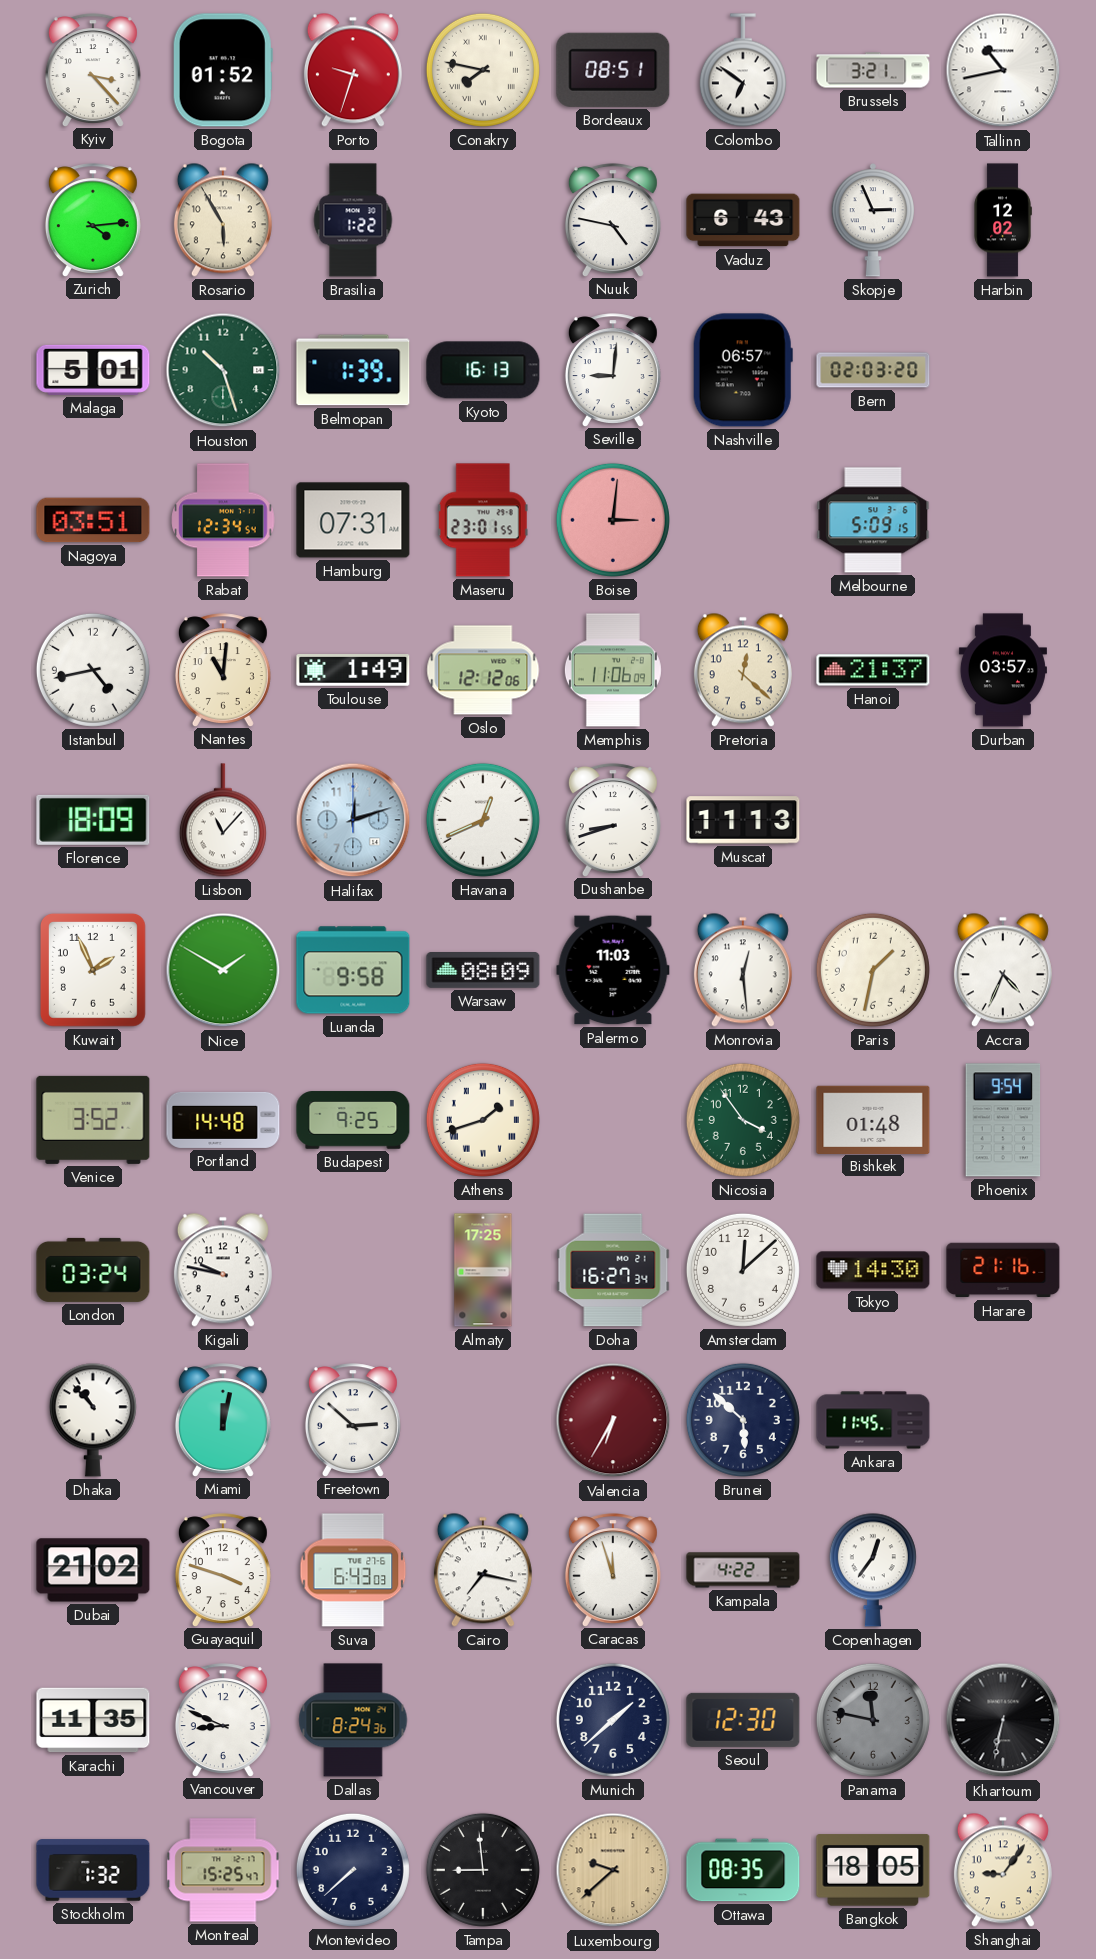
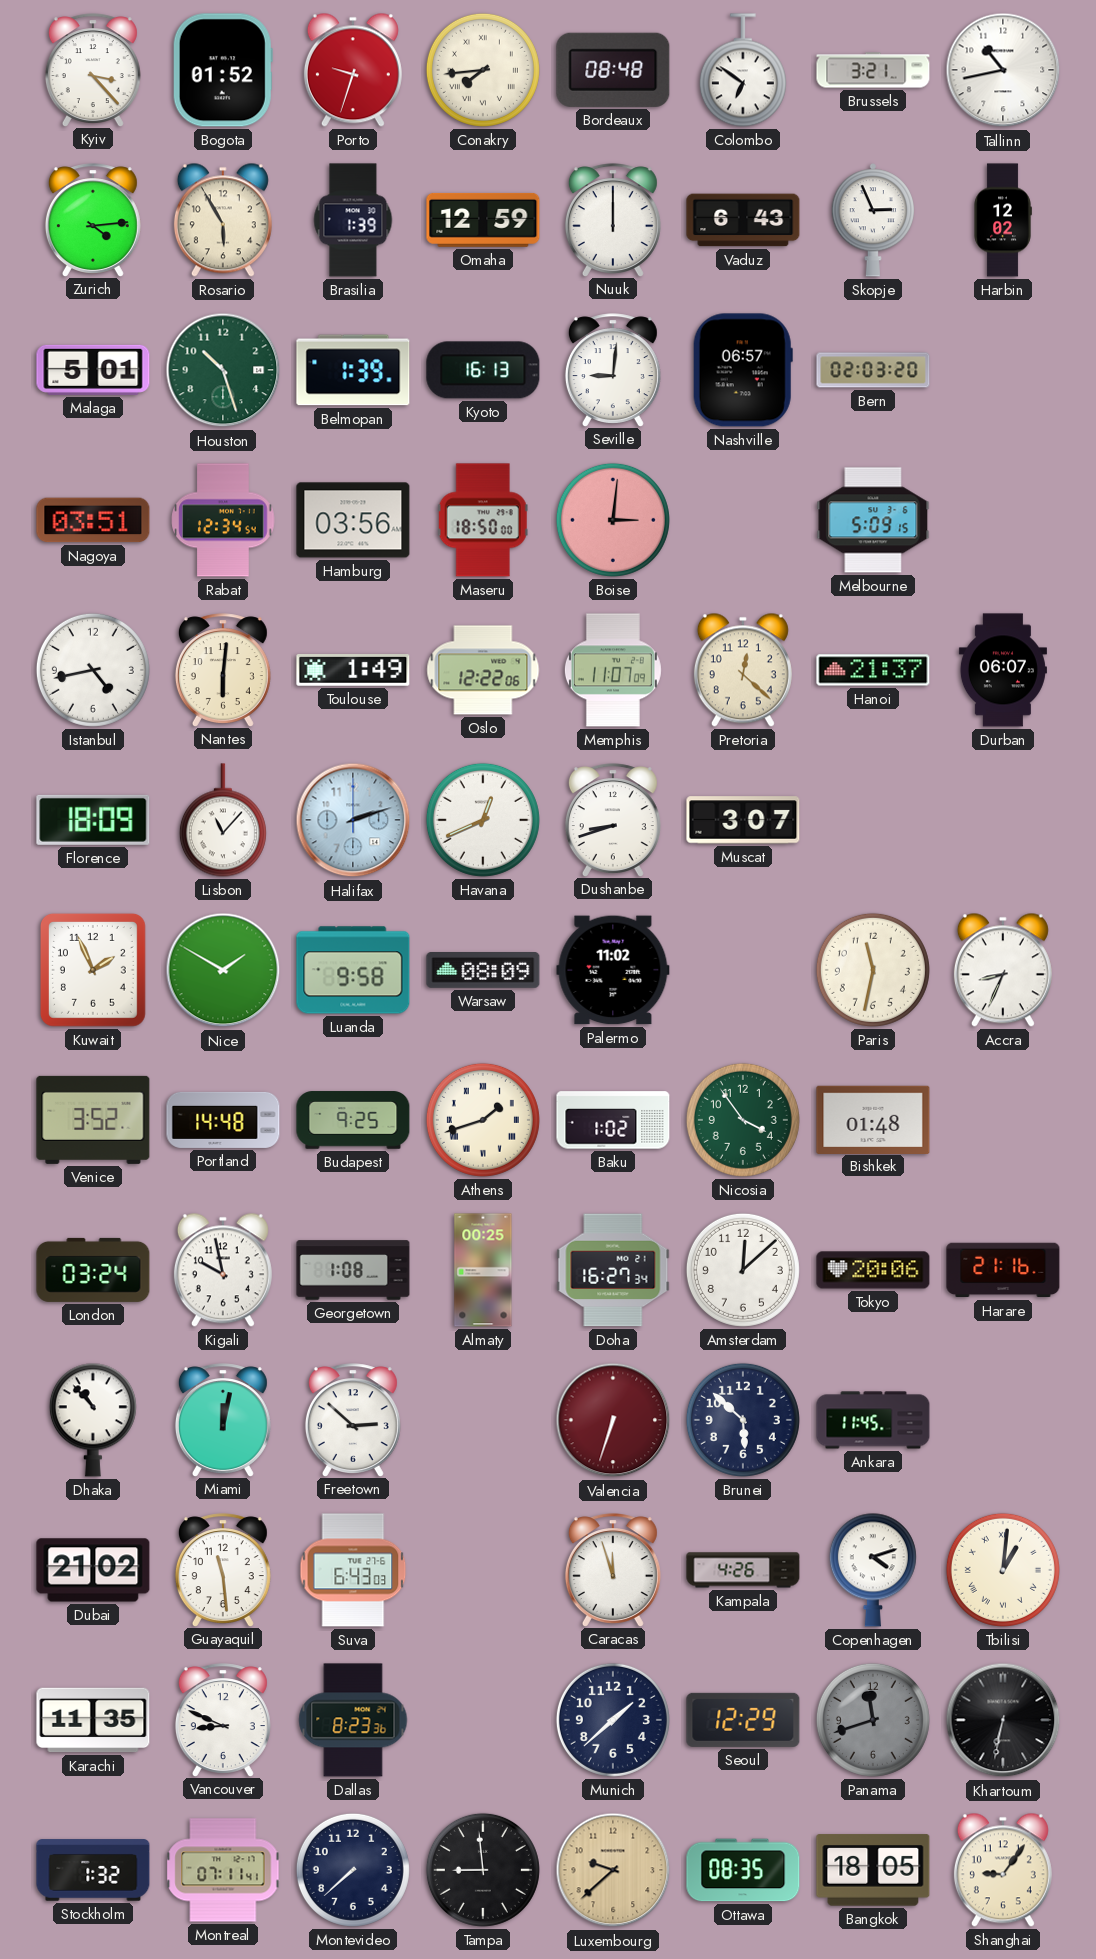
Conakry: 7:47 -> 7:44
Bordeaux: 08:51 -> 08:48
Brasilia: 1:22 -> 1:39
Omaha: none -> 12:59
Nuuk: 4:47 -> 12:00
Hamburg: 07:31 -> 03:56
Maseru: 23:01 -> 18:50
Nantes: 11:01 -> 6:01
Oslo: 12:12 -> 12:22
Memphis: 11:06 -> 11:07
Durban: 03:57 -> 06:07
Halifax: 12:12 -> 2:12
Muscat: 11:13 -> 3:07
Palermo: 11:03 -> 11:02
Monrovia: 12:29 -> none
Paris: 1:32 -> 11:32
Accra: 4:34 -> 8:34
Baku: none -> 1:02
Phoenix: 9:54 -> none
Kigali: 9:47 -> 9:58
Georgetown: none -> 1:08
Almaty: 17:25 -> 00:25
Tokyo: 14:30 -> 20:06
Valencia: 6:35 -> 6:33
Guayaquil: 3:48 -> 11:29
Cairo: 7:17 -> none
Kampala: 4:22 -> 4:26
Copenhagen: 12:36 -> 4:12
Tbilisi: none -> 1:01
Dallas: 8:24 -> 8:23
Seoul: 12:30 -> 12:29
Panama: 11:47 -> 11:42
Montreal: 15:25 -> 07:11
